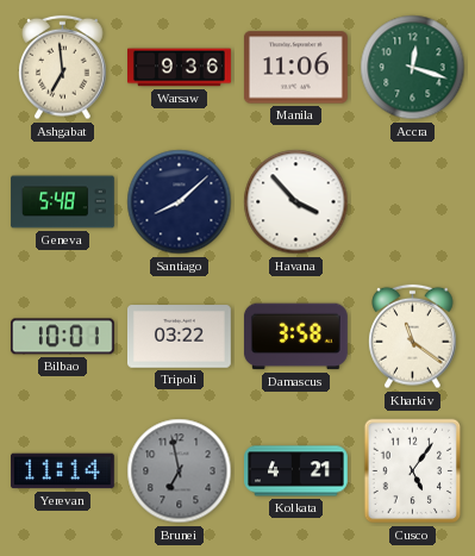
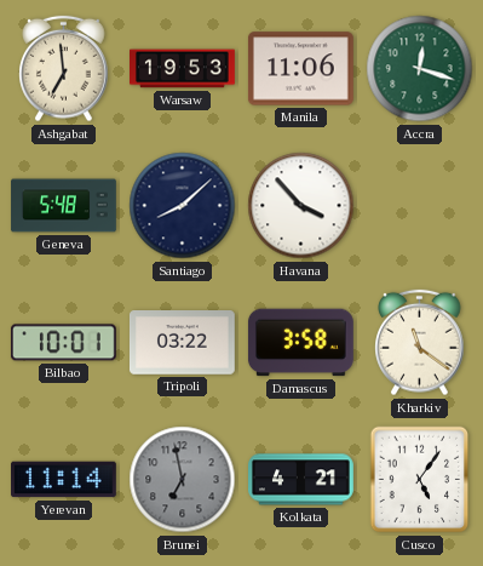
Warsaw: 9:36 -> 19:53
